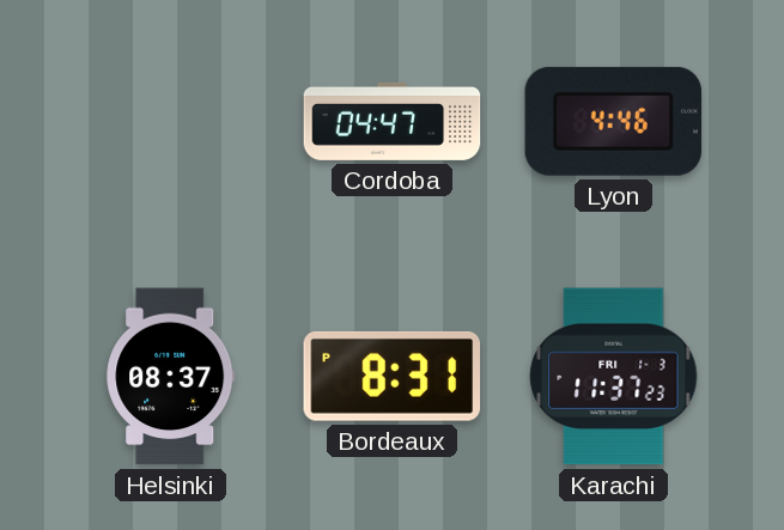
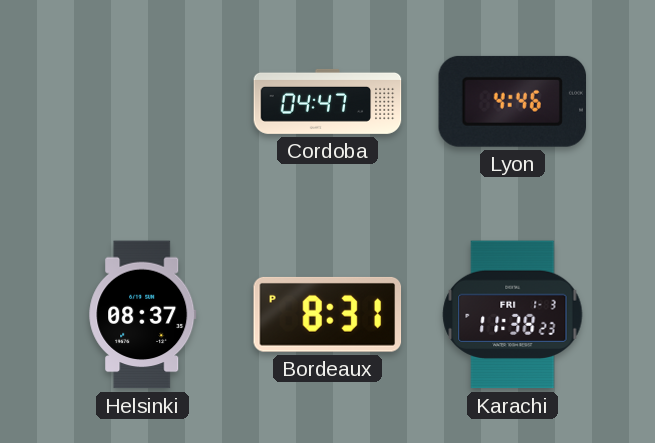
Karachi: 11:37 -> 11:38
